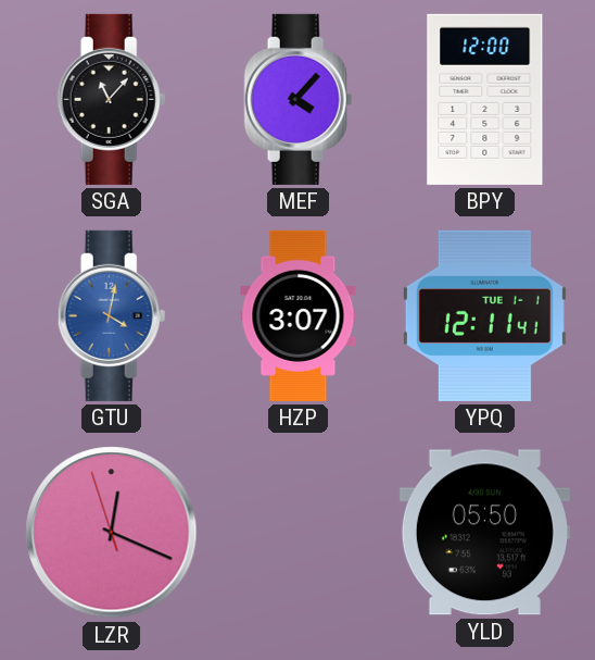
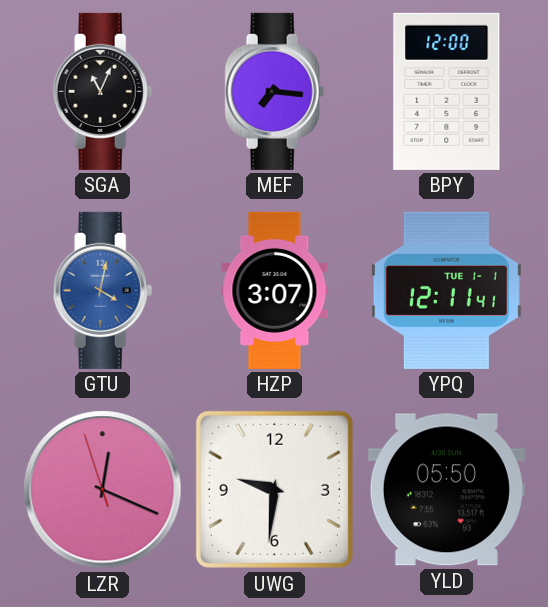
SGA: 11:07 -> 11:04
MEF: 4:07 -> 7:16
UWG: none -> 9:31
